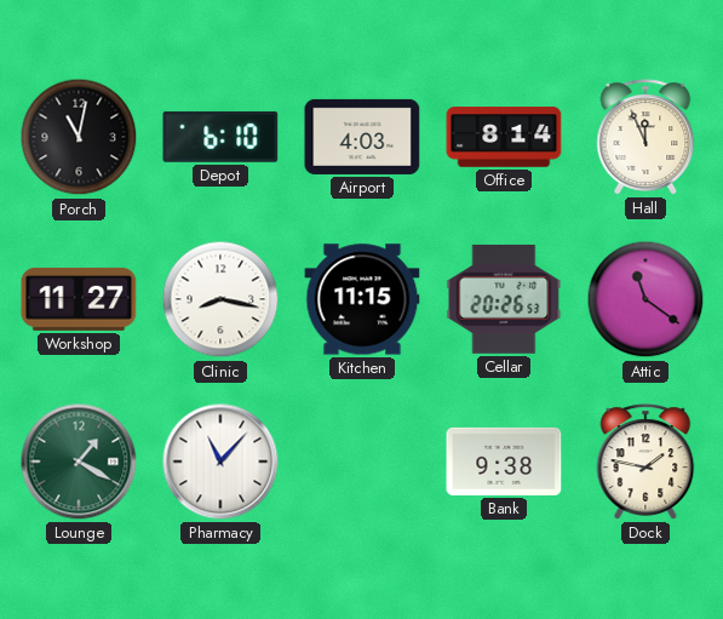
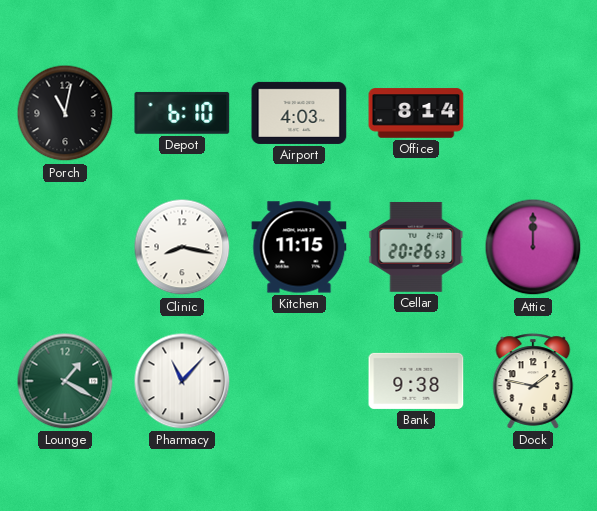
Hall: 11:56 -> none
Workshop: 11:27 -> none
Attic: 11:21 -> 12:00
